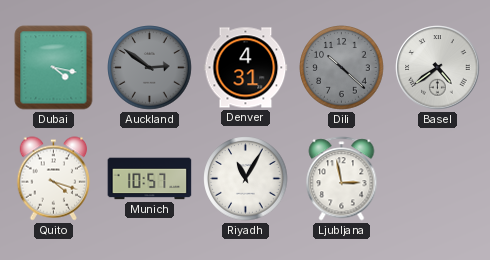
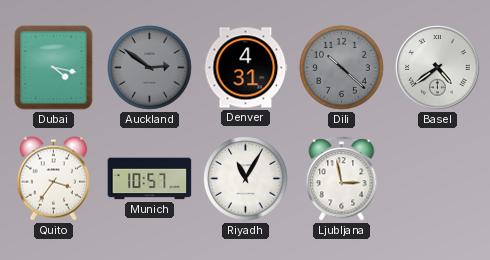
Quito: 4:18 -> 3:36
